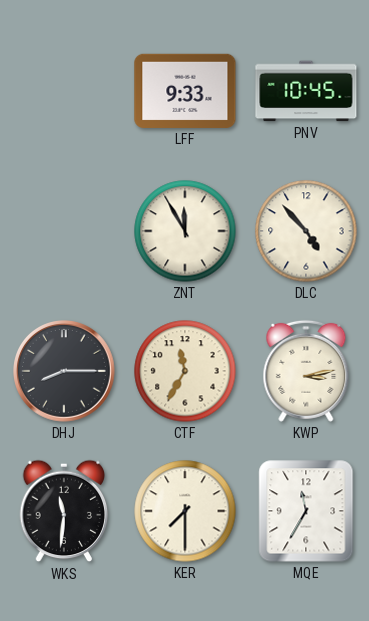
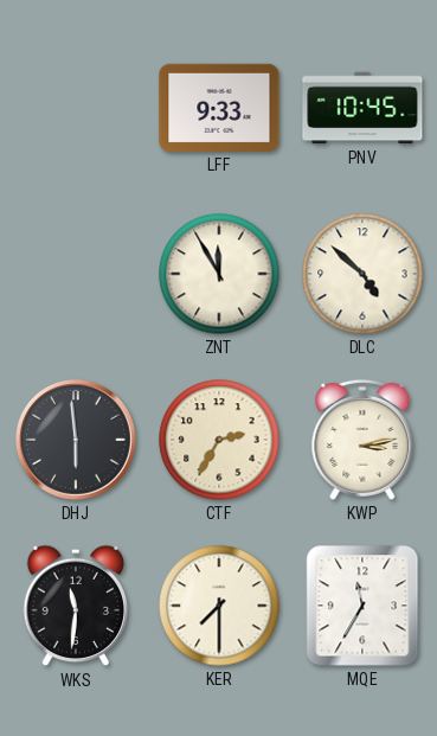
DLC: 4:53 -> 4:52
DHJ: 8:15 -> 5:59
CTF: 11:35 -> 2:35
